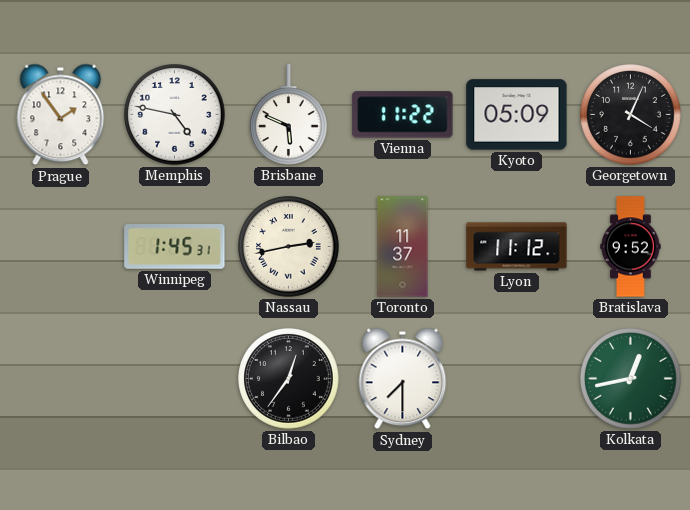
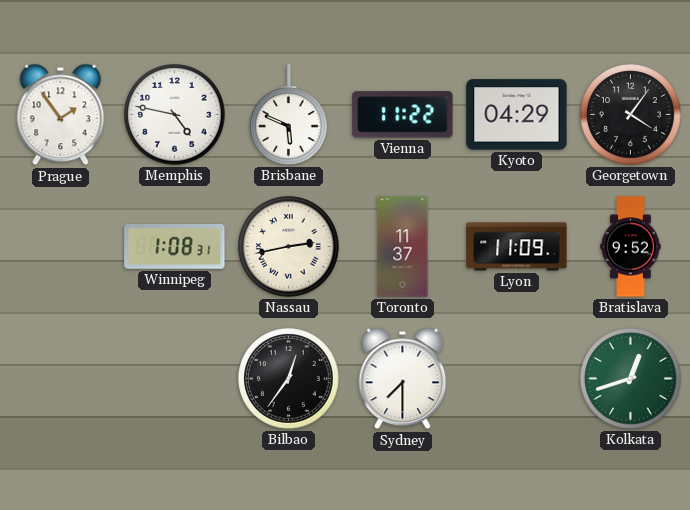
Kyoto: 05:09 -> 04:29
Georgetown: 4:04 -> 4:06
Winnipeg: 1:45 -> 1:08
Lyon: 11:12 -> 11:09
Kolkata: 12:43 -> 12:42
